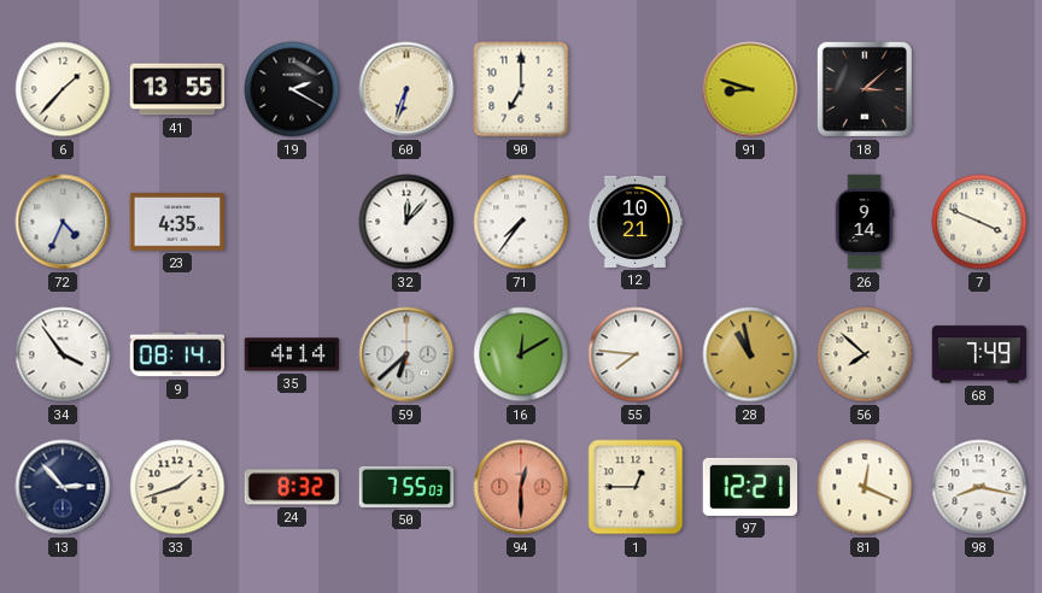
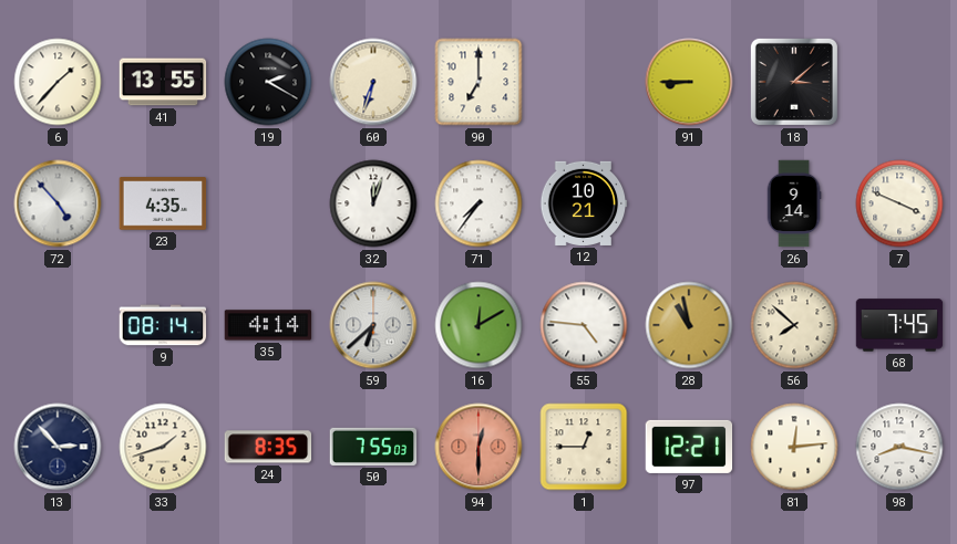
91: 8:48 -> 8:45
72: 4:34 -> 4:53
32: 12:07 -> 12:03
34: 3:54 -> none
55: 7:46 -> 4:46
68: 7:49 -> 7:45
24: 8:32 -> 8:35
81: 12:19 -> 12:14
